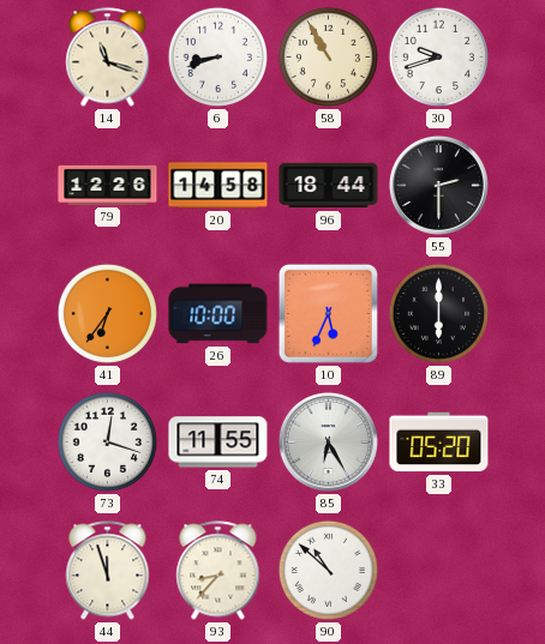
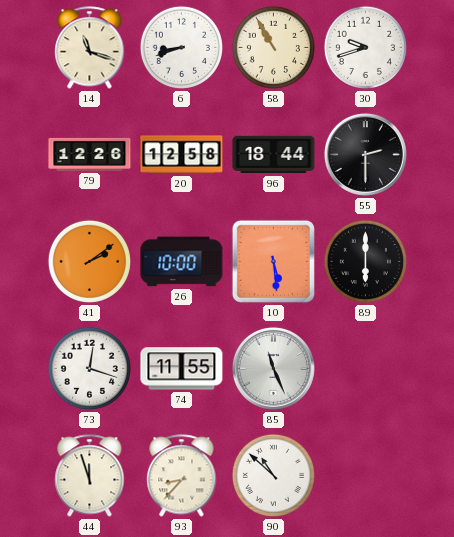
20: 14:58 -> 12:58
41: 6:36 -> 2:09
10: 5:34 -> 5:29
85: 6:25 -> 11:26
33: 05:20 -> none
